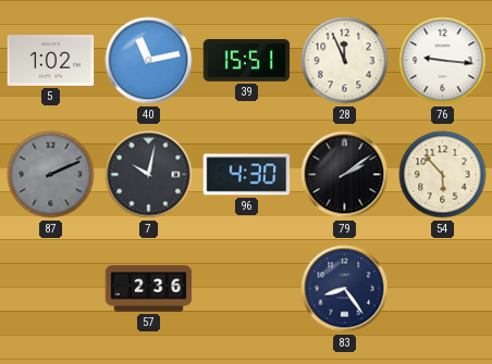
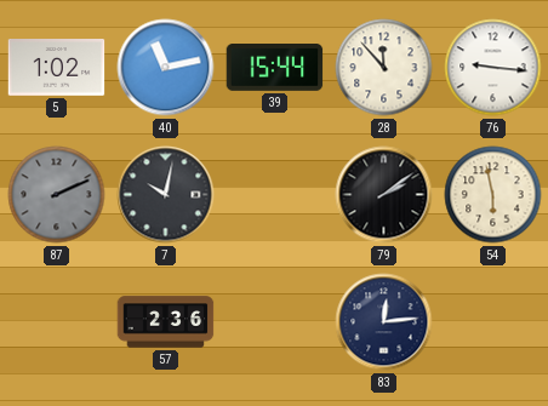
39: 15:51 -> 15:44
28: 11:56 -> 11:53
96: 4:30 -> none
54: 5:53 -> 5:58
83: 8:24 -> 12:14
